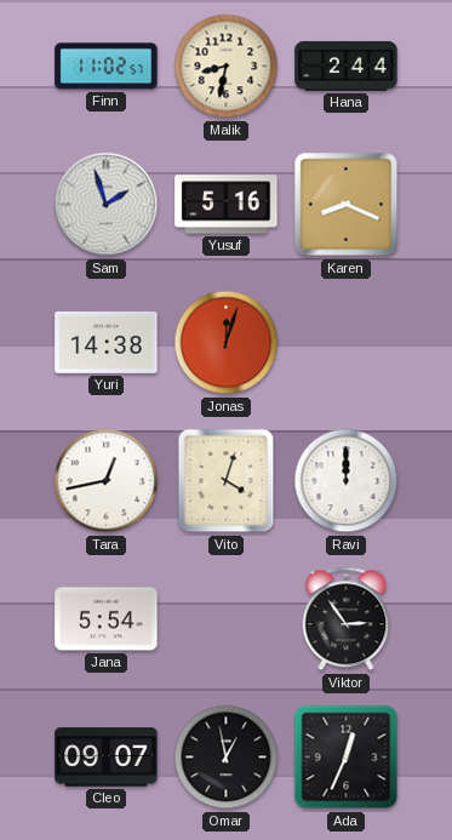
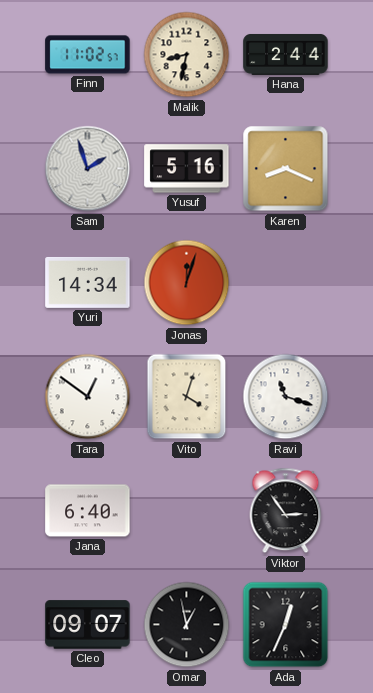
Yuri: 14:38 -> 14:34
Tara: 12:43 -> 12:51
Ravi: 12:00 -> 11:18
Jana: 5:54 -> 6:40
